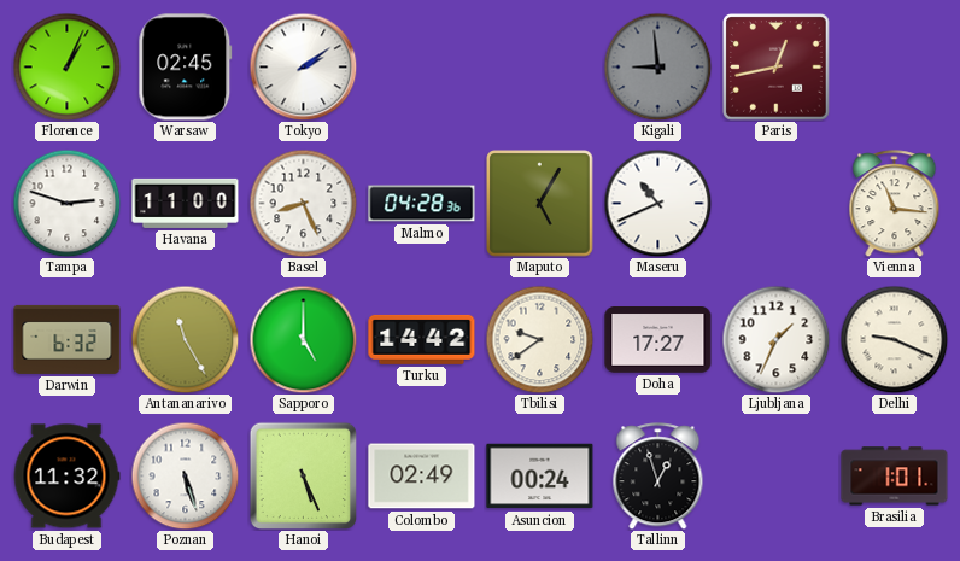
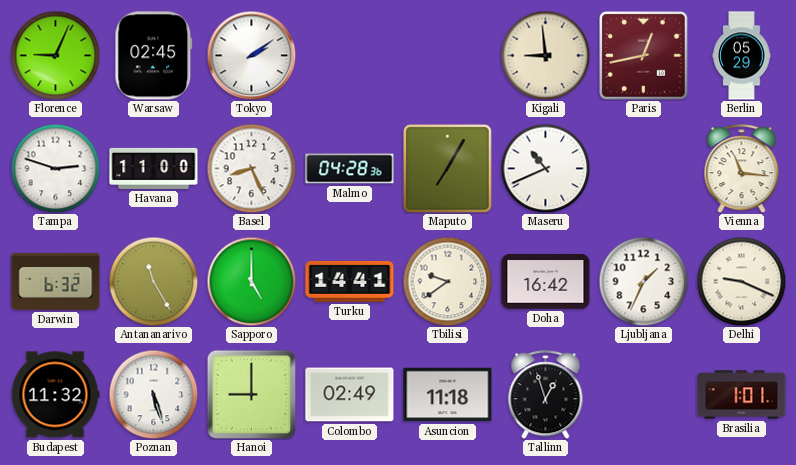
Florence: 1:04 -> 9:04
Kigali dial: grey -> cream
Berlin: none -> 05:29
Maputo: 5:05 -> 7:05
Turku: 14:42 -> 14:41
Doha: 17:27 -> 16:42
Hanoi: 5:26 -> 9:00
Asuncion: 00:24 -> 11:18
